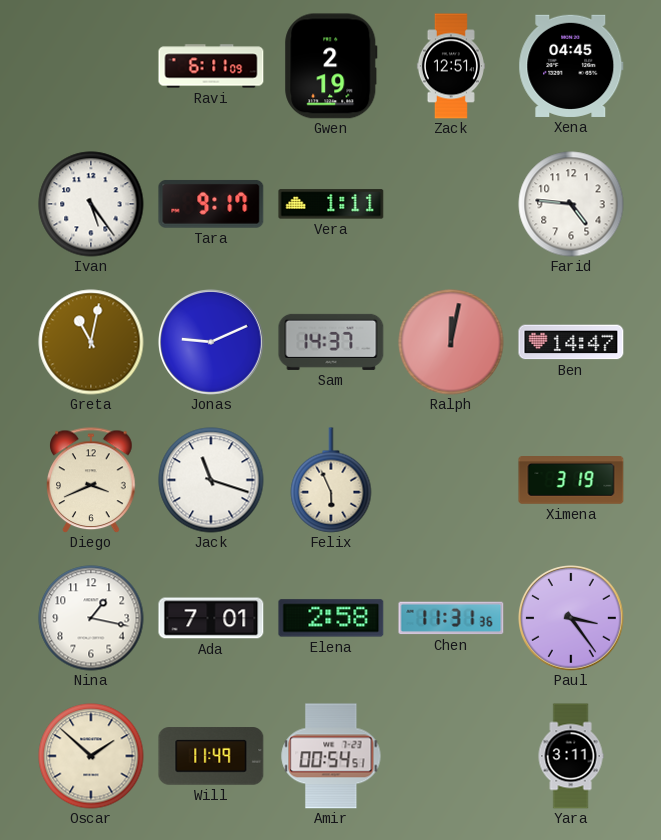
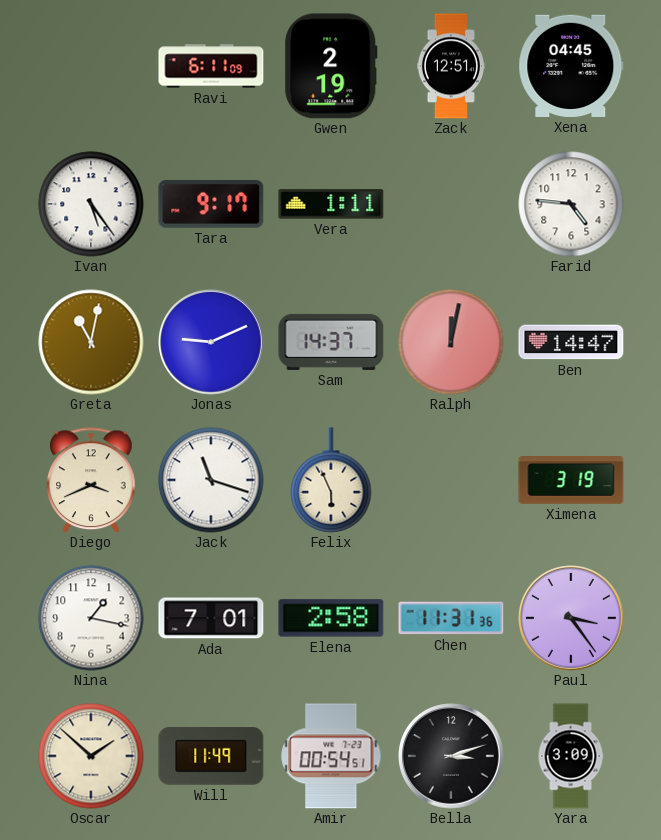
Bella: none -> 3:12
Yara: 3:11 -> 3:09
